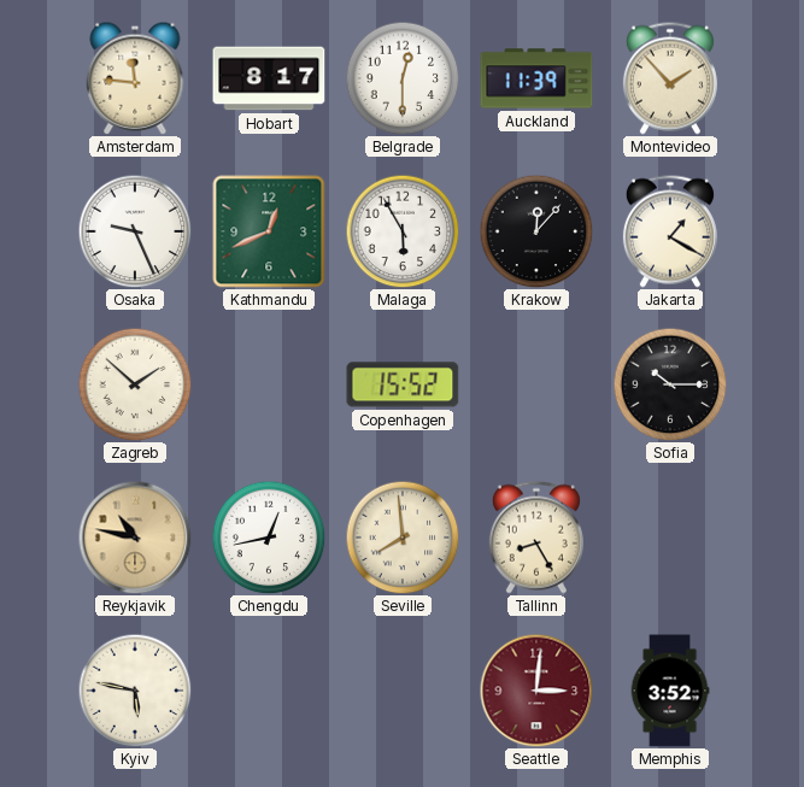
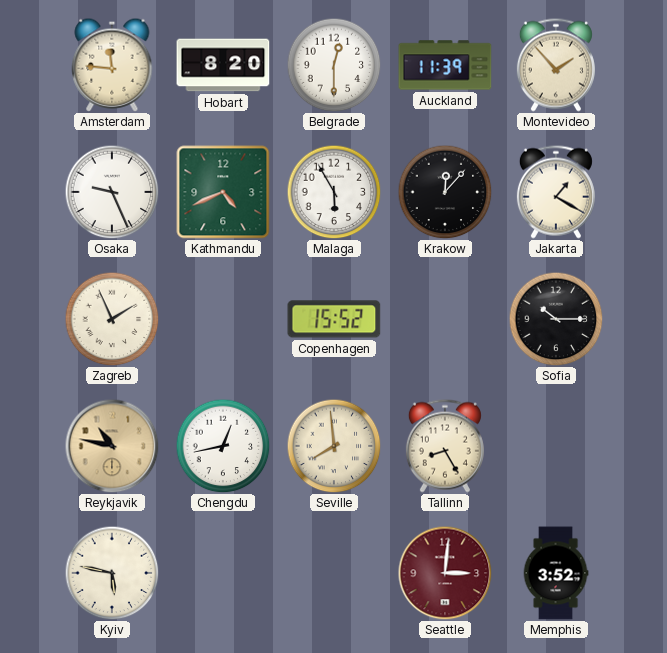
Hobart: 8:17 -> 8:20
Kathmandu: 12:41 -> 4:41
Zagreb: 1:52 -> 1:56
